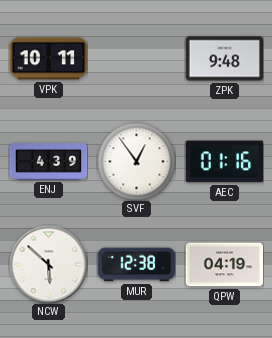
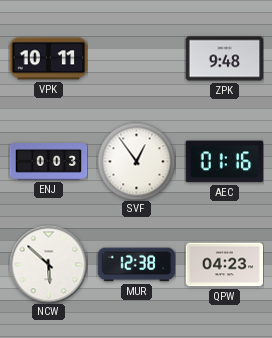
ENJ: 4:39 -> 0:03
QPW: 04:19 -> 04:23
